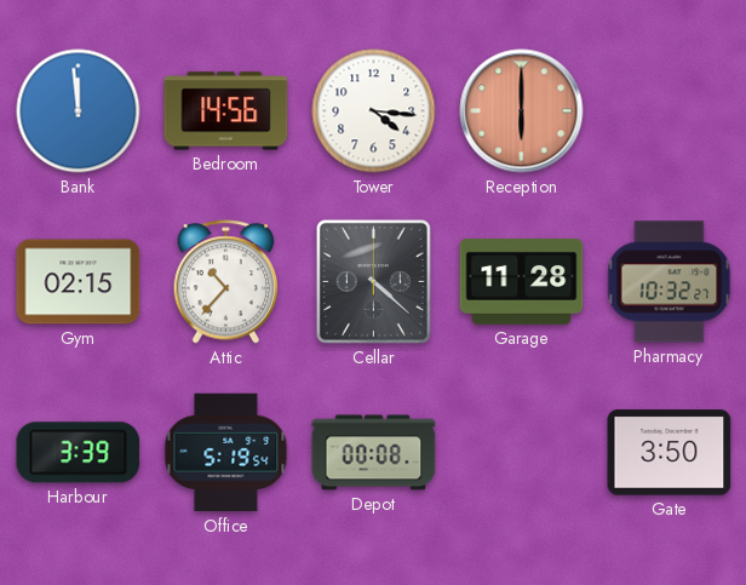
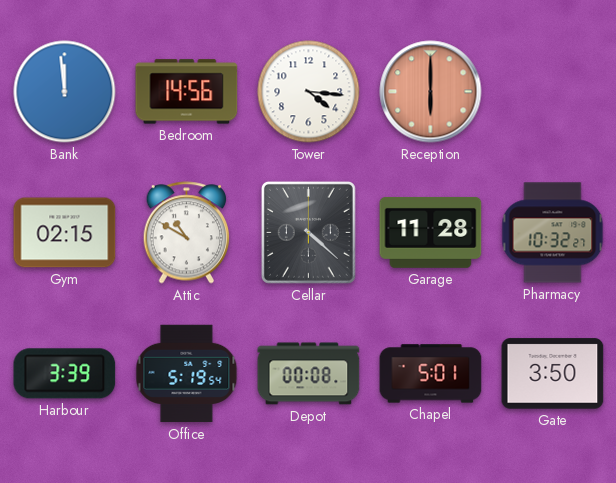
Attic: 10:37 -> 10:50
Chapel: none -> 5:01
